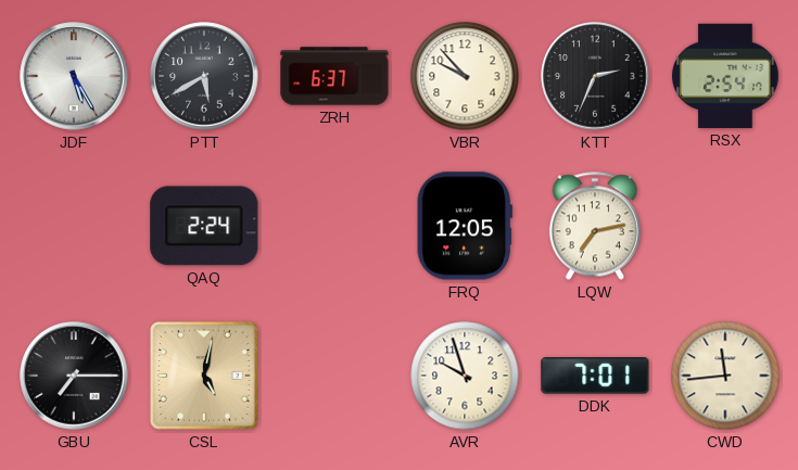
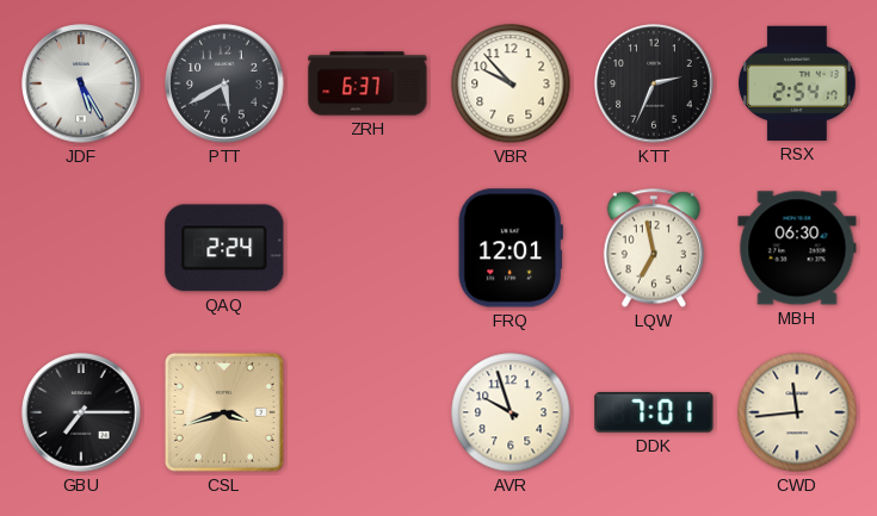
FRQ: 12:05 -> 12:01
LQW: 7:13 -> 6:58
MBH: none -> 06:30
CSL: 5:02 -> 3:42
